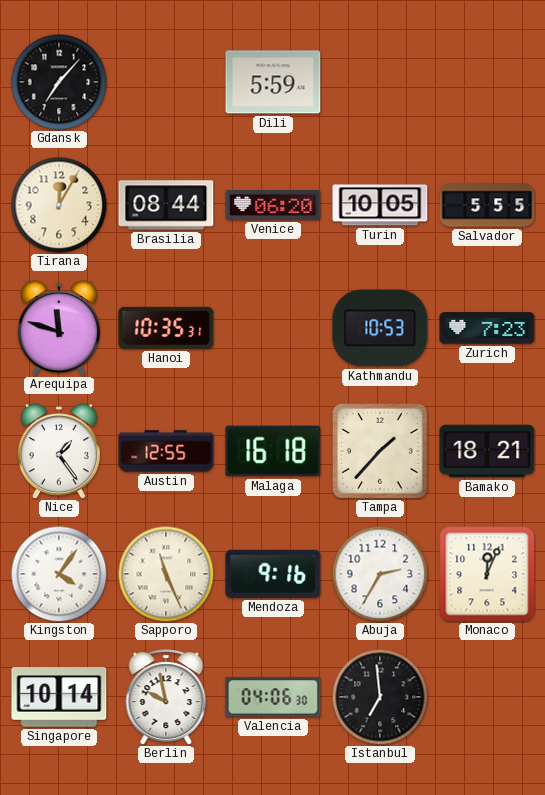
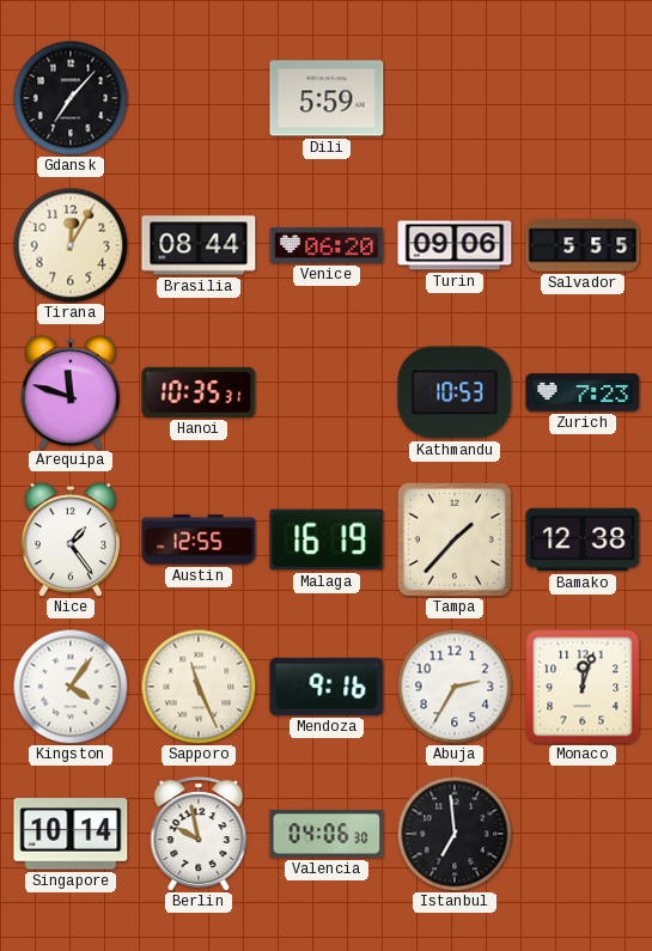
Turin: 10:05 -> 09:06
Malaga: 16:18 -> 16:19
Bamako: 18:21 -> 12:38
Monaco: 12:04 -> 12:03
